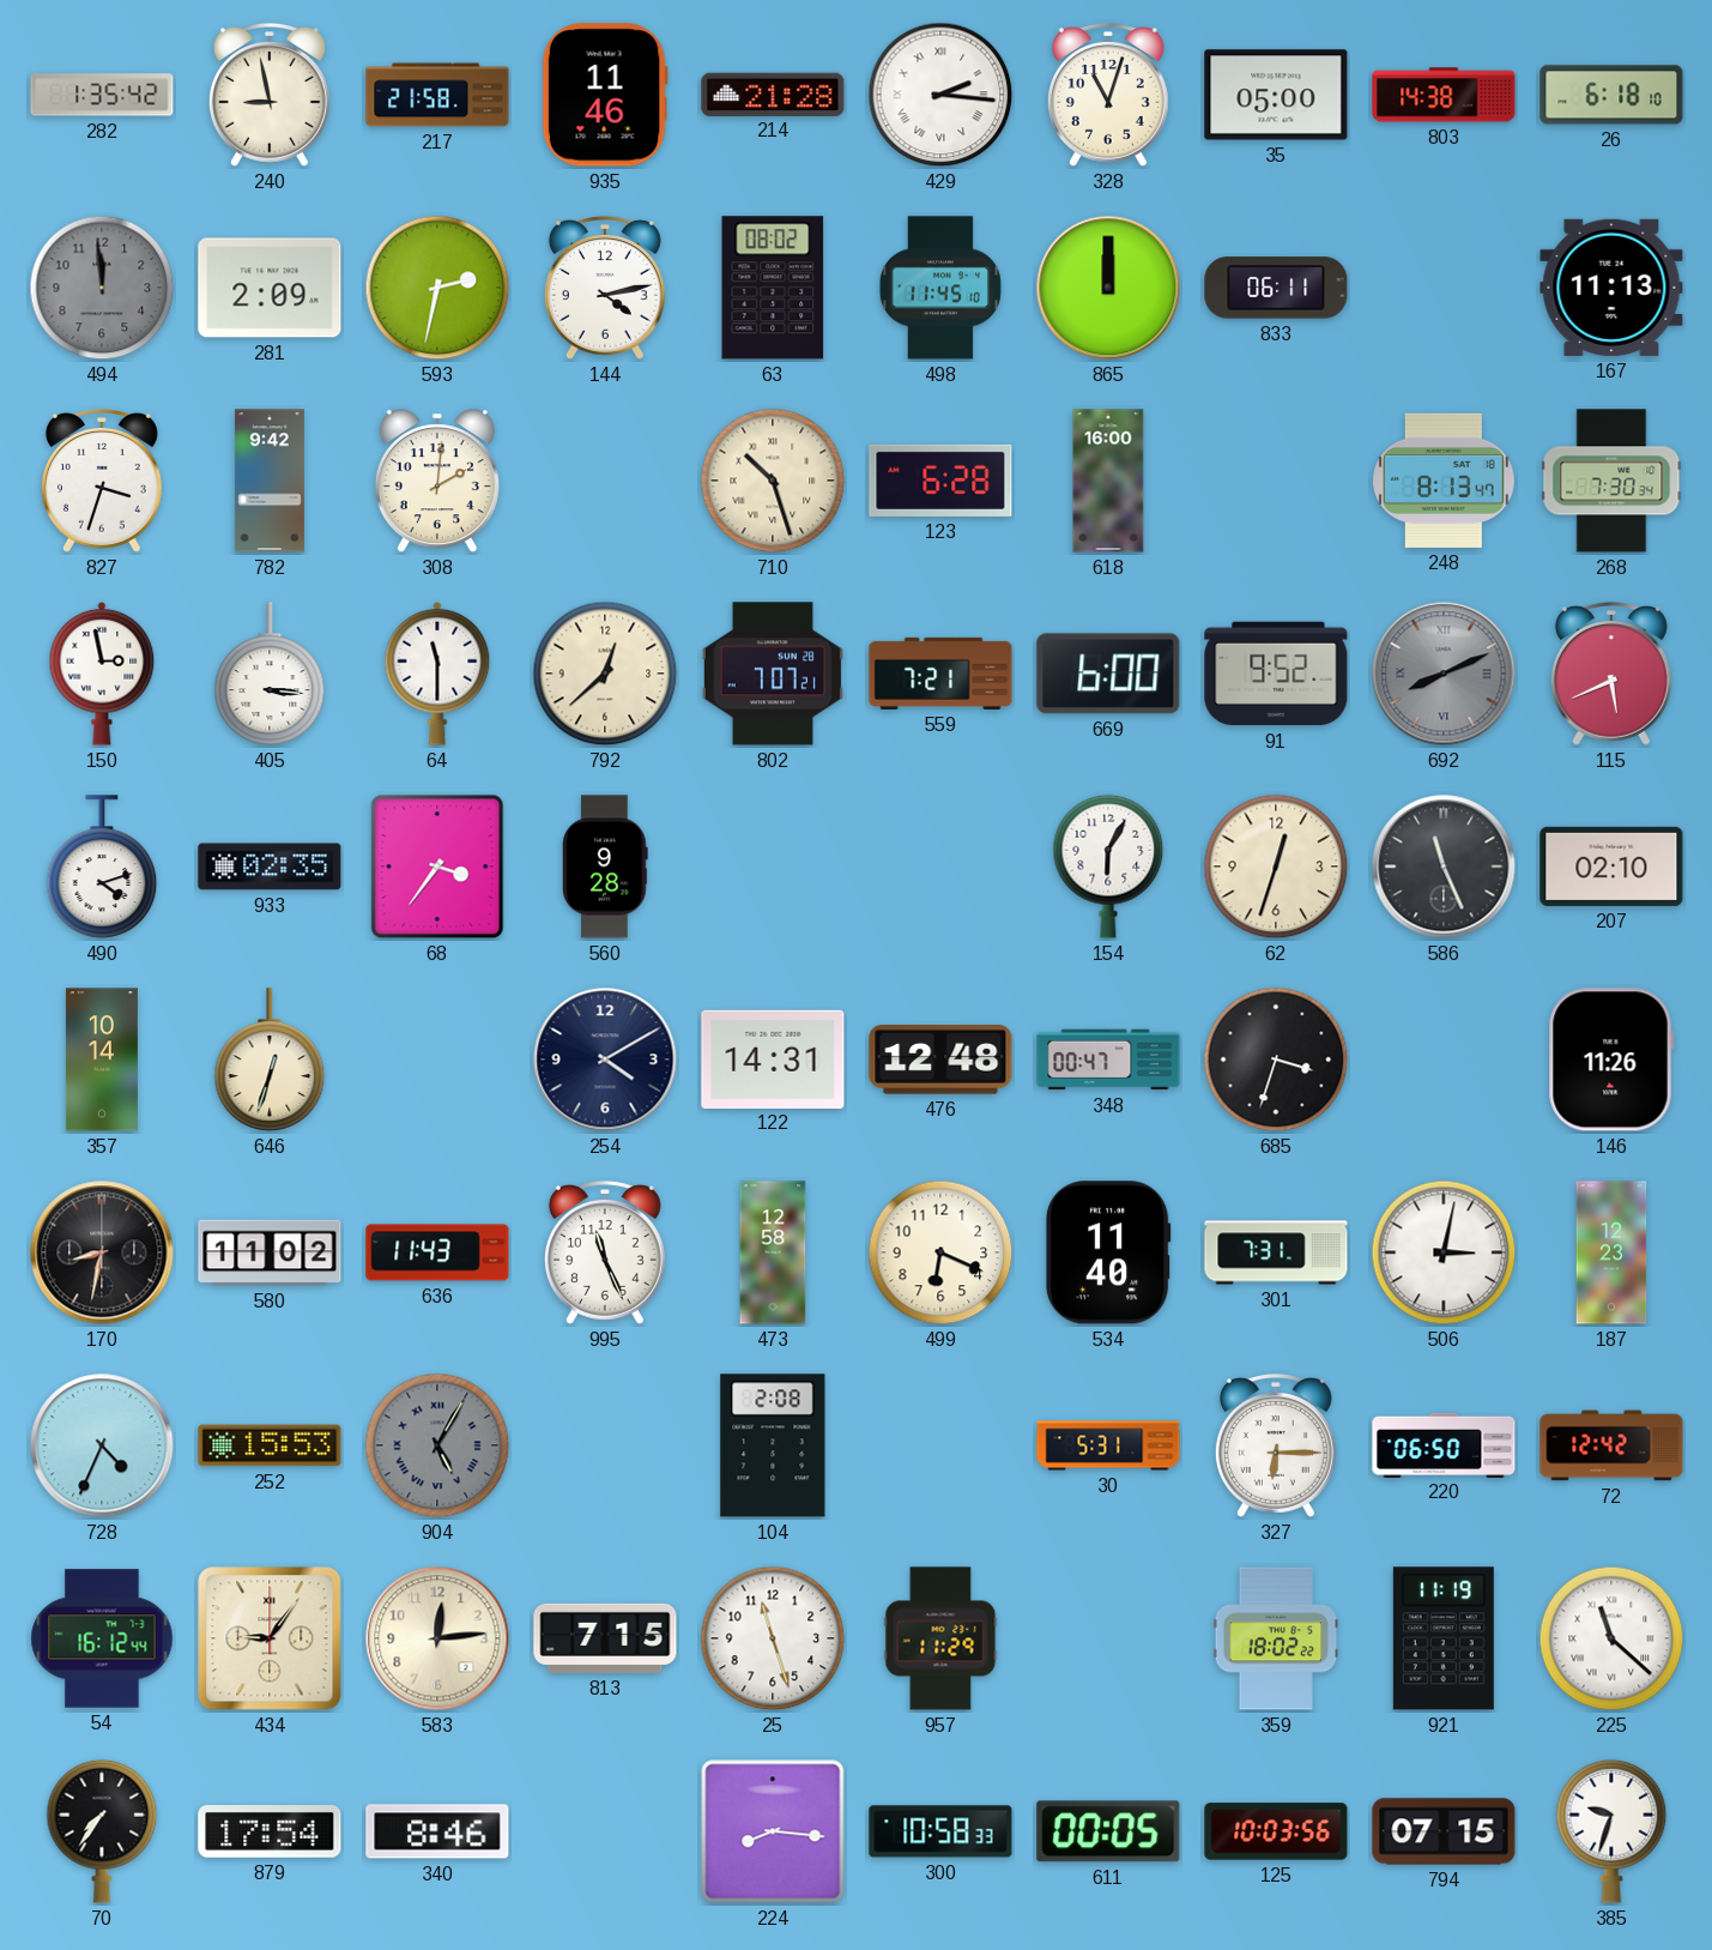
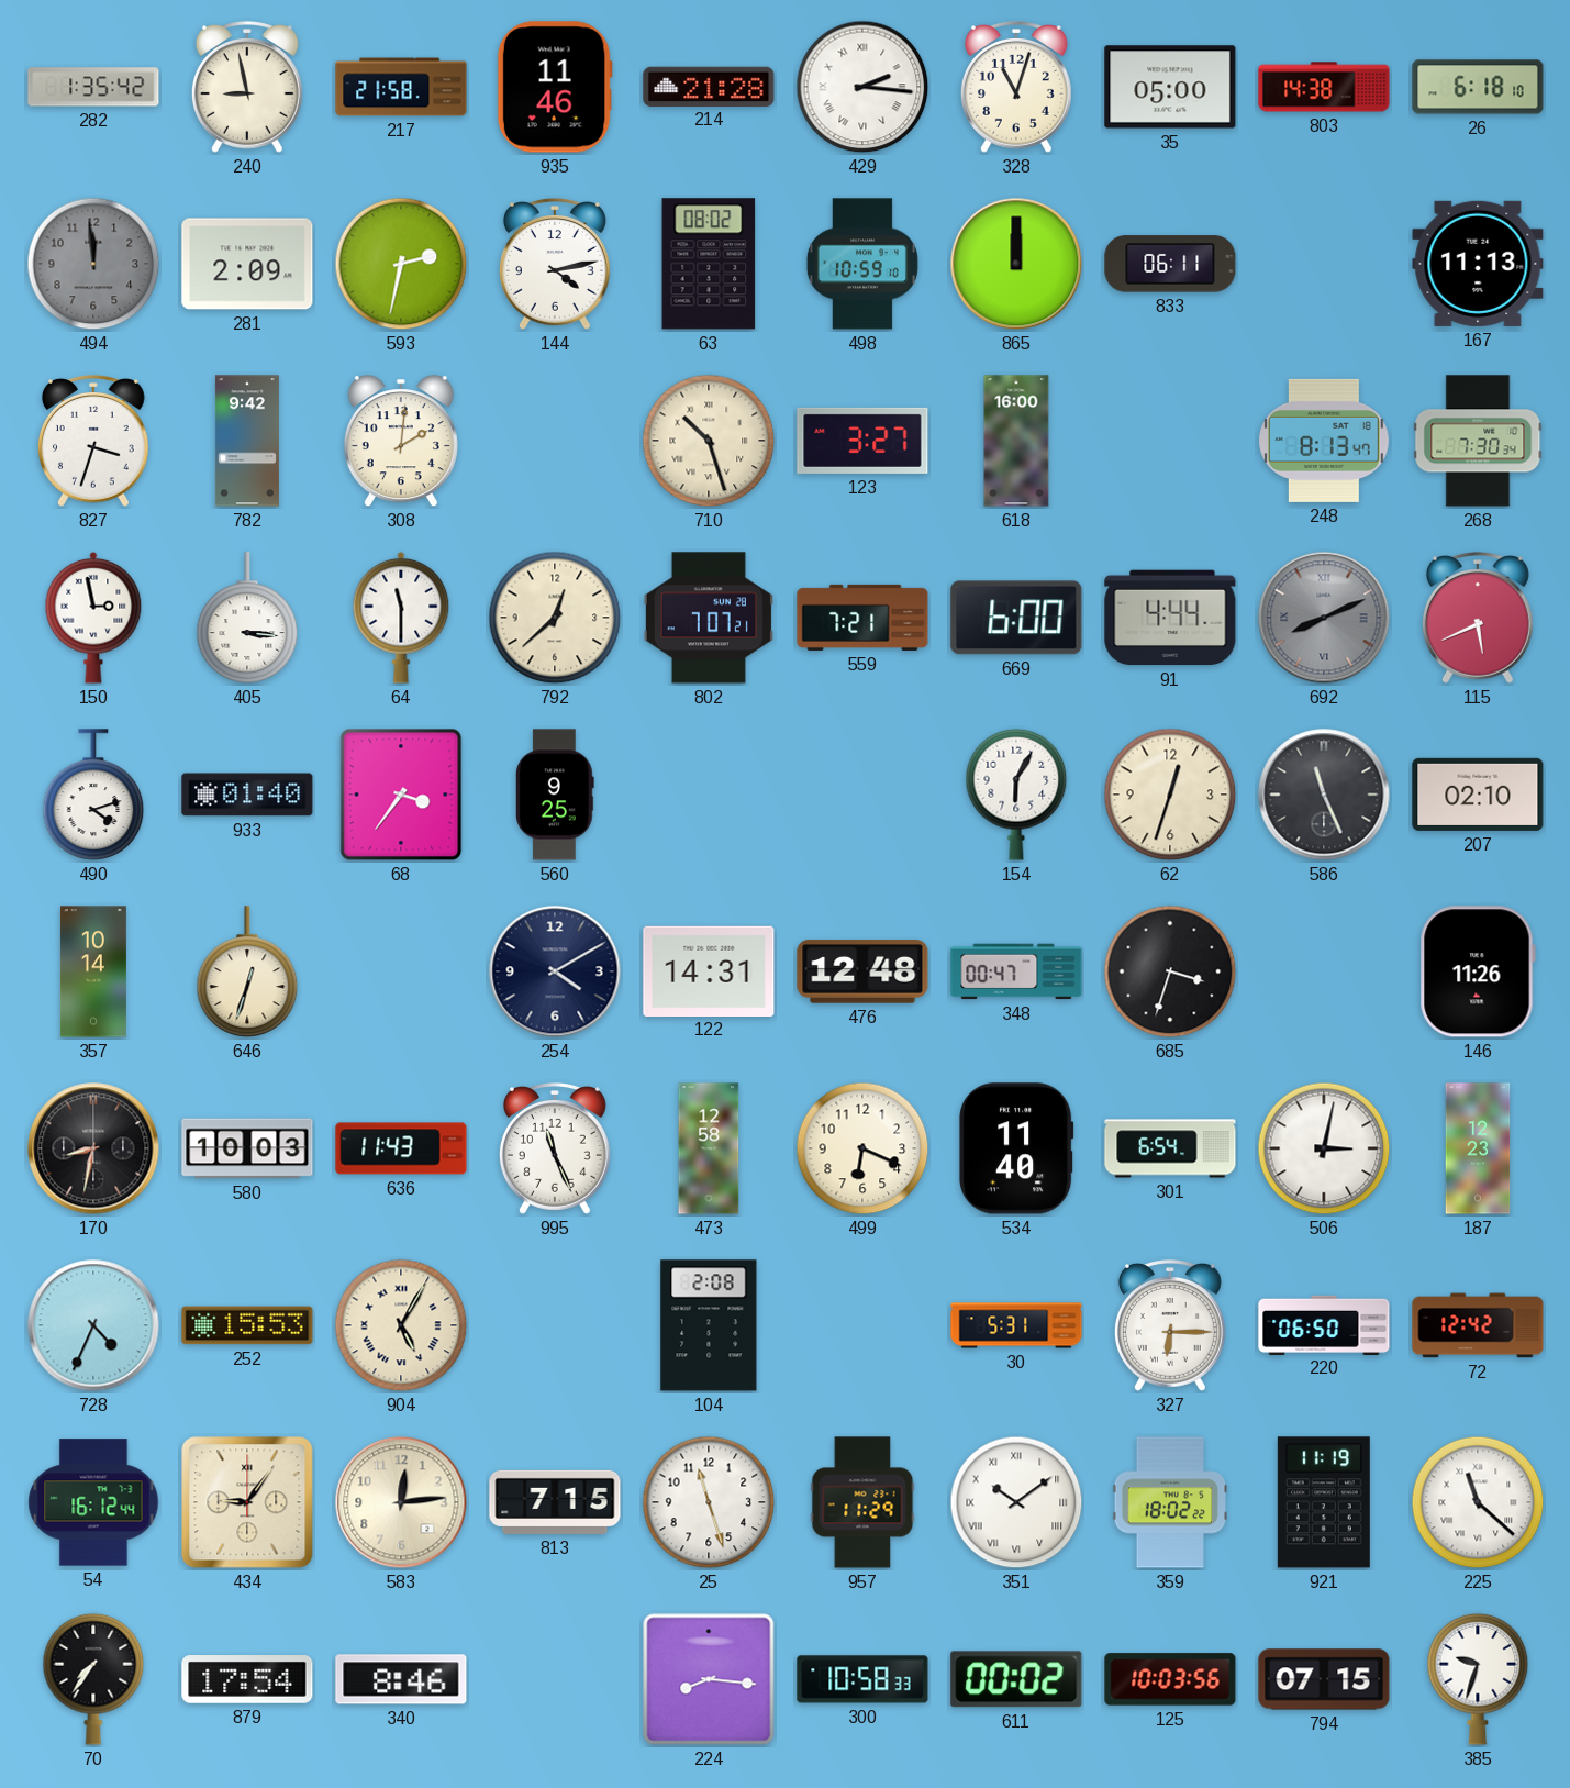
498: 11:45 -> 10:59
123: 6:28 -> 3:27
91: 9:52 -> 4:44
933: 02:35 -> 01:40
560: 9:28 -> 9:25
580: 11:02 -> 10:03
301: 7:31 -> 6:54
904 dial: grey -> cream
351: none -> 10:09
611: 00:05 -> 00:02
